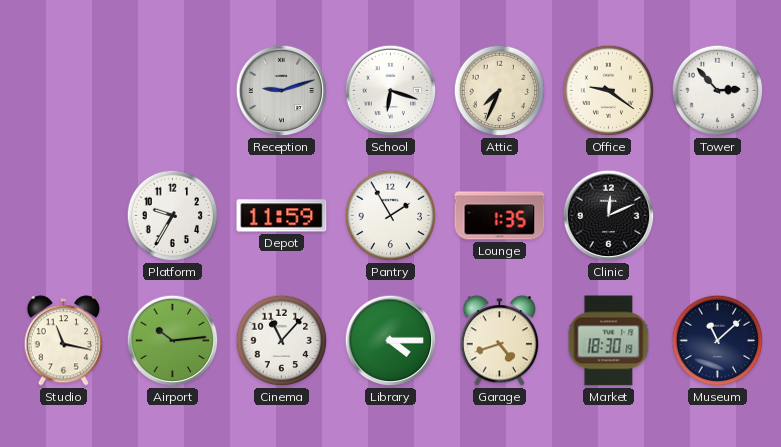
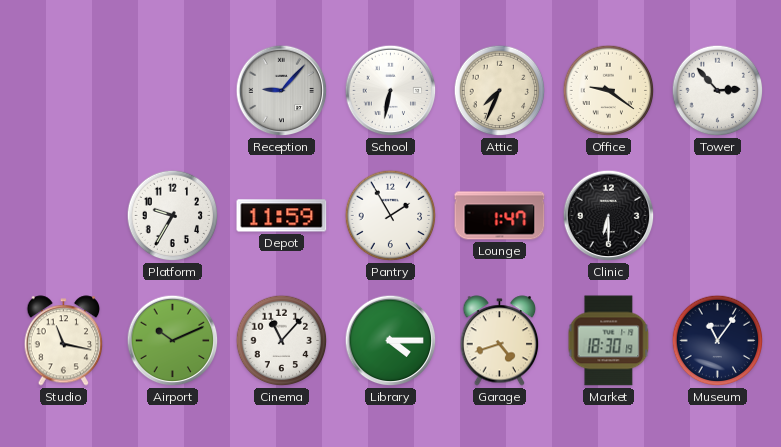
Reception: 9:12 -> 9:07
School: 6:18 -> 6:32
Lounge: 1:35 -> 1:47
Clinic: 12:11 -> 6:30
Airport: 10:14 -> 10:11
Museum: 11:08 -> 11:06
